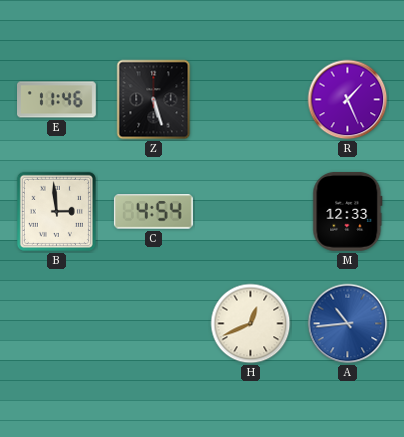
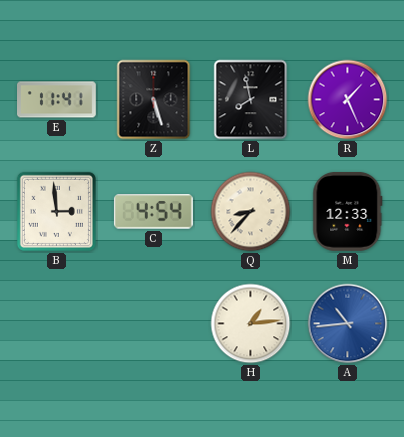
E: 11:46 -> 11:41
L: none -> 7:58
Q: none -> 8:37
H: 12:41 -> 1:14
